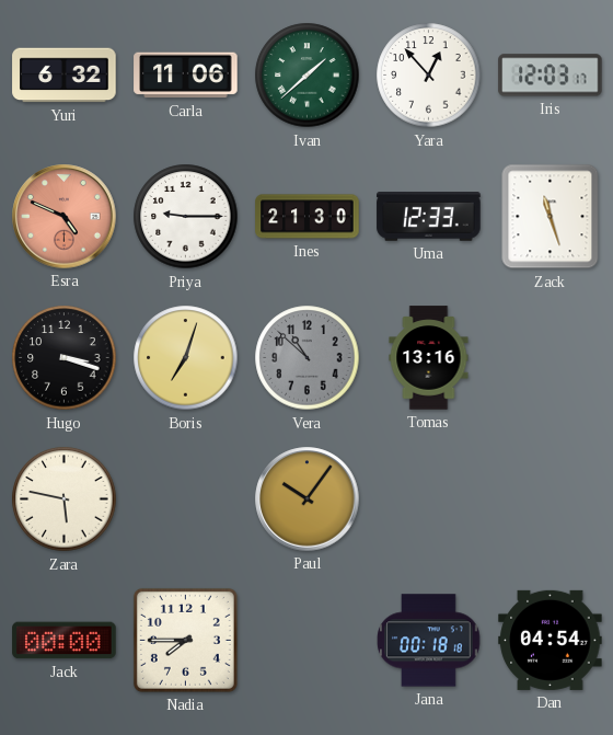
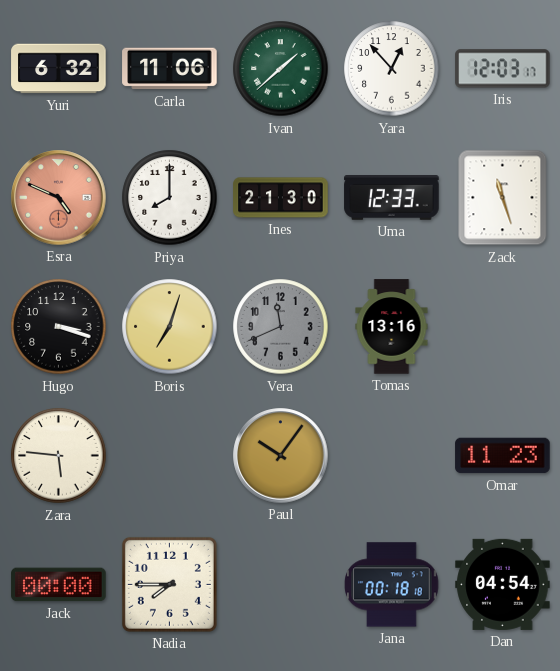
Priya: 9:15 -> 8:00
Vera: 10:52 -> 11:41
Zara: 5:47 -> 5:46
Omar: none -> 11:23
